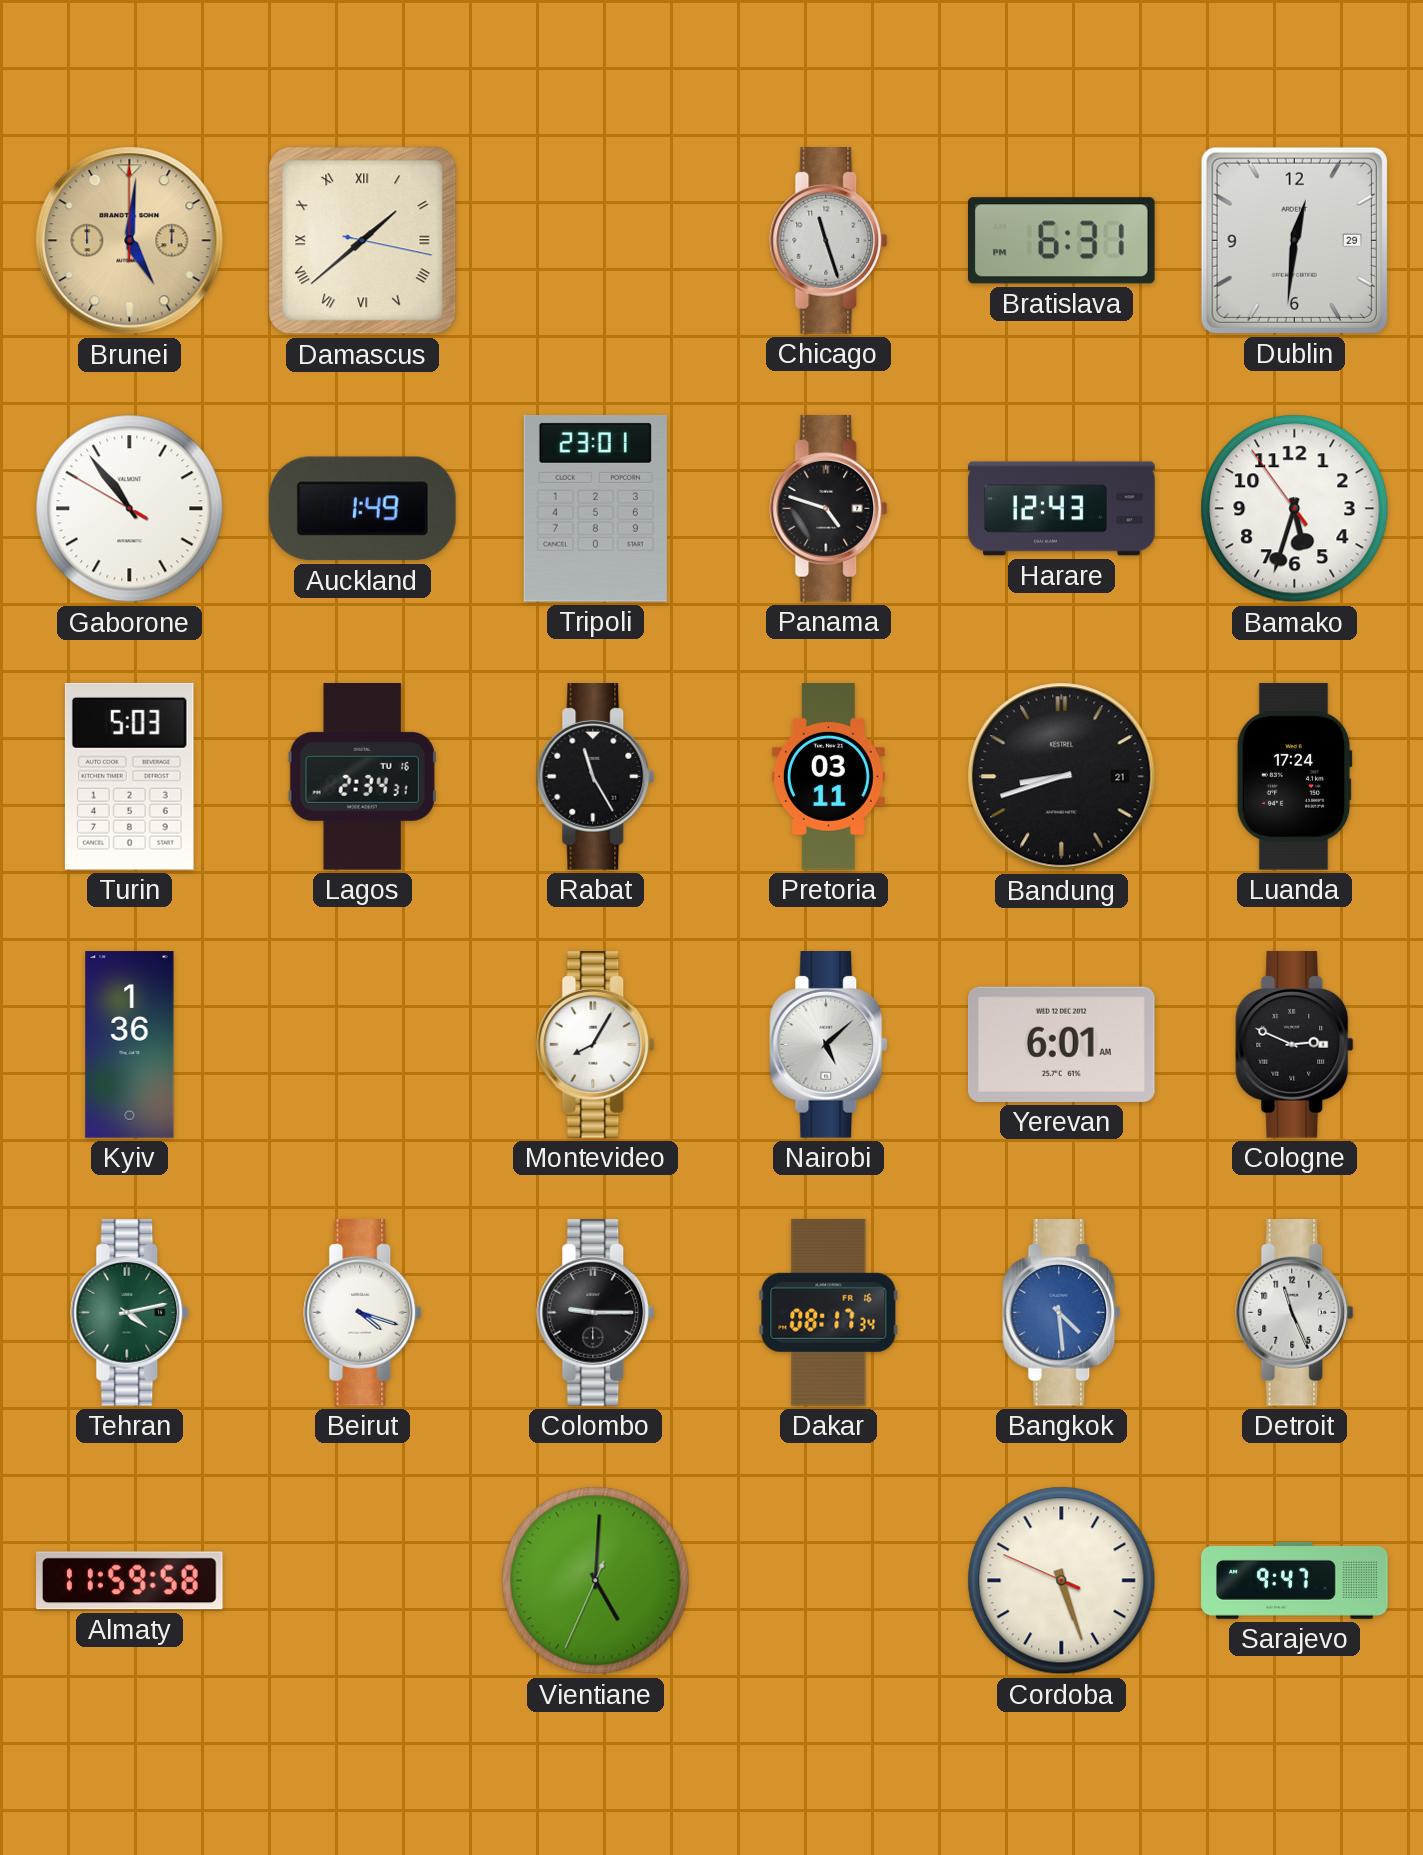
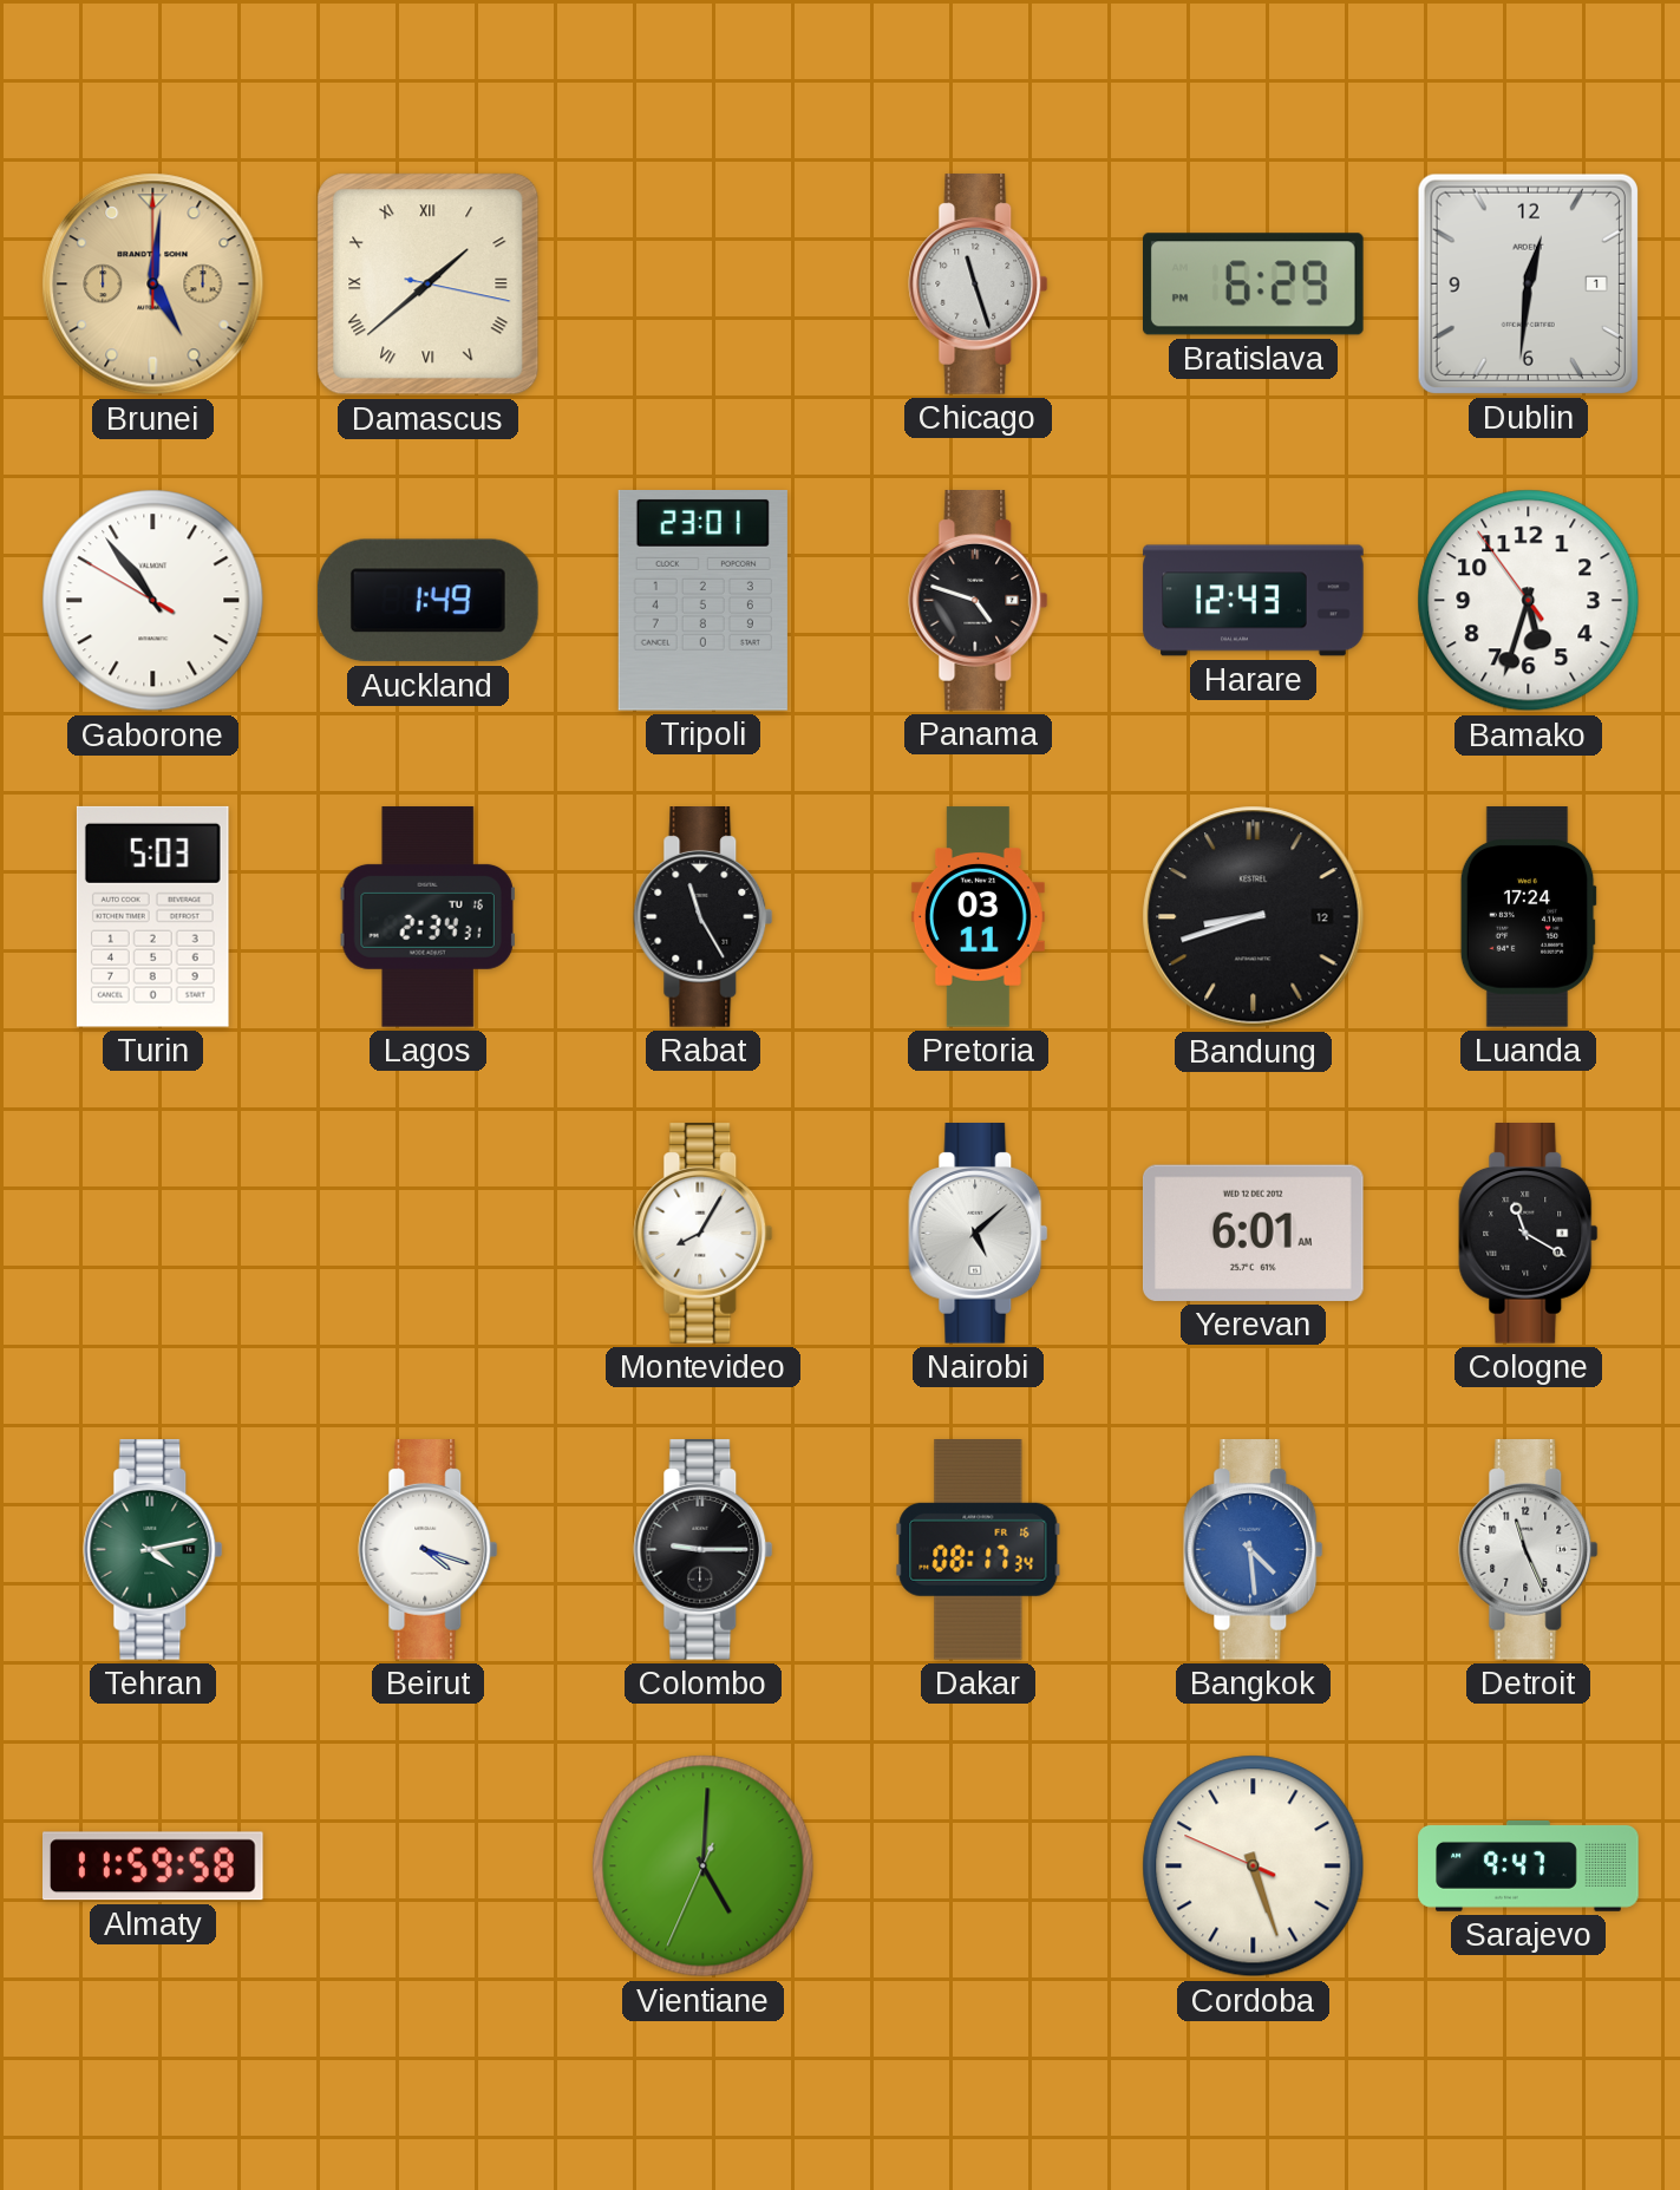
Bratislava: 6:31 -> 6:29
Dublin date: 29 -> 1
Bandung date: 21 -> 12
Kyiv: 1:36 -> none
Cologne: 2:49 -> 11:20
